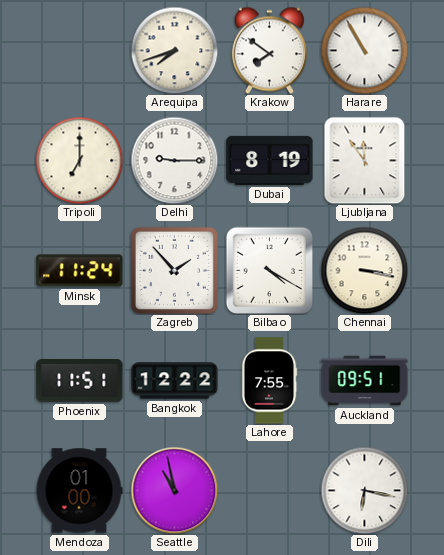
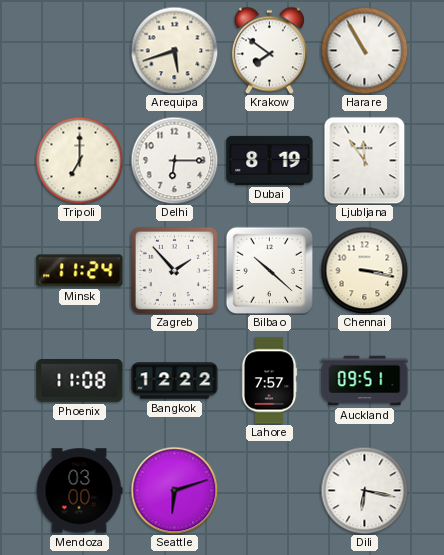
Arequipa: 7:42 -> 5:42
Delhi: 9:15 -> 6:15
Bilbao: 4:20 -> 10:22
Phoenix: 11:51 -> 11:08
Lahore: 7:55 -> 7:57
Mendoza: 01:00 -> 03:00
Seattle: 10:58 -> 6:12
